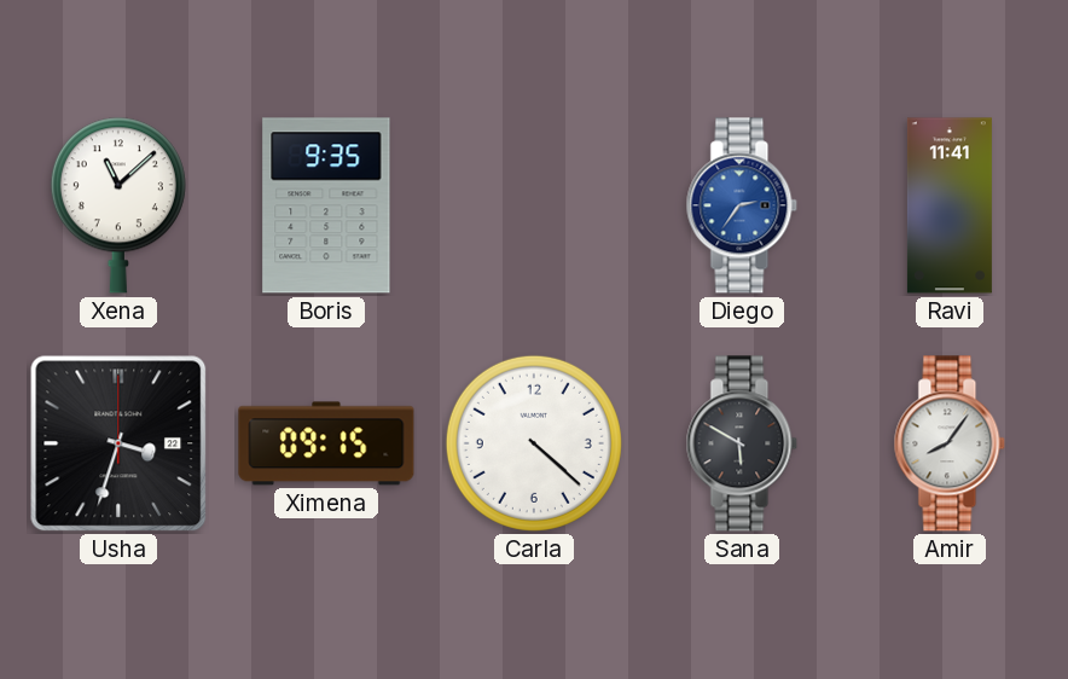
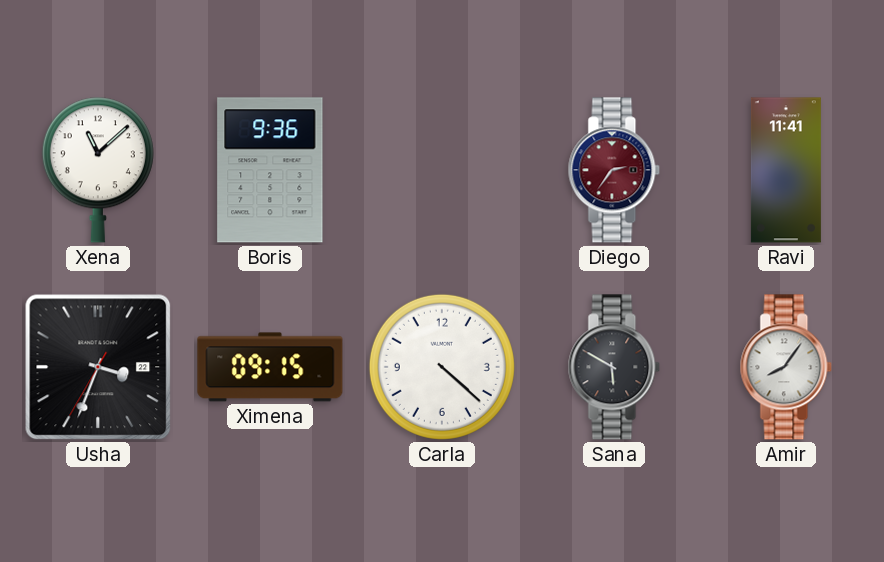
Boris: 9:35 -> 9:36
Diego dial: blue -> burgundy
Usha: 3:33:00 -> 3:33:35
